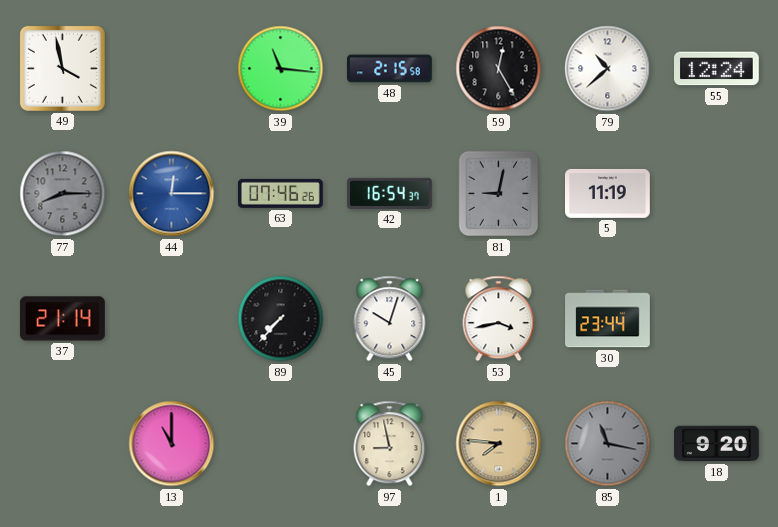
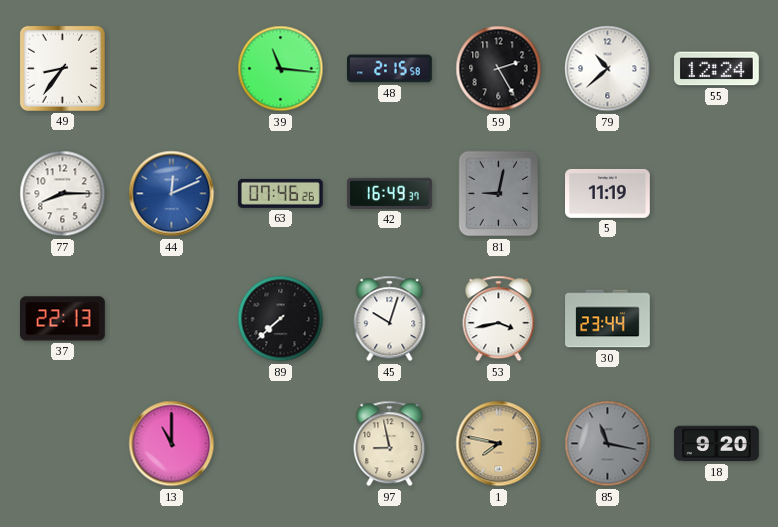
49: 3:58 -> 8:36
59: 12:25 -> 2:25
77 dial: grey -> white
44: 12:15 -> 12:11
42: 16:54 -> 16:49
37: 21:14 -> 22:13
89: 7:37 -> 7:38
1: 7:46 -> 7:47
